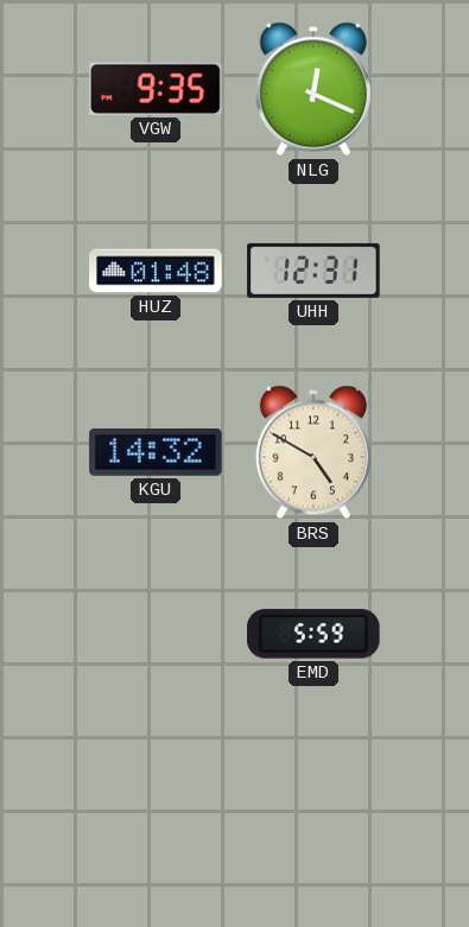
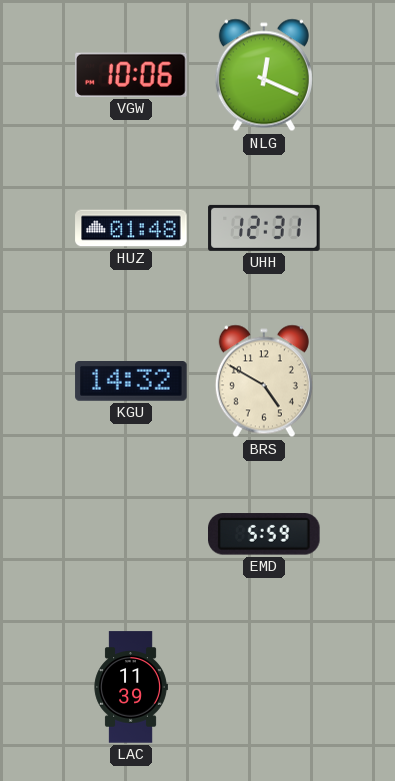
VGW: 9:35 -> 10:06
LAC: none -> 11:39
